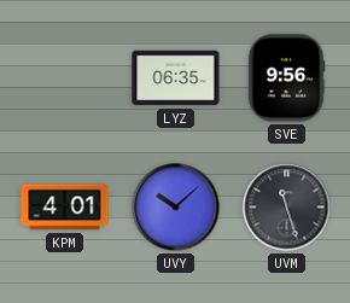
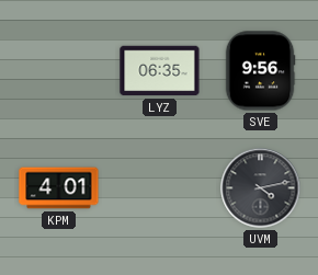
UVY: 10:08 -> none
UVM: 11:27 -> 4:13
